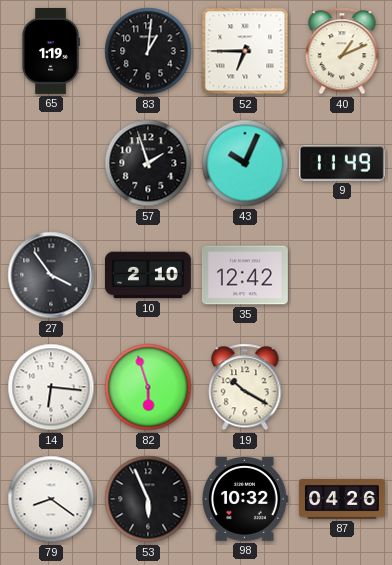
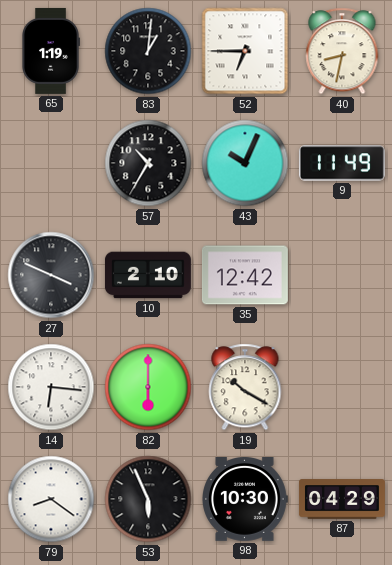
40: 1:11 -> 8:32
57: 1:57 -> 10:35
27: 3:54 -> 3:49
82: 5:57 -> 6:00
98: 10:32 -> 10:30
87: 04:26 -> 04:29
